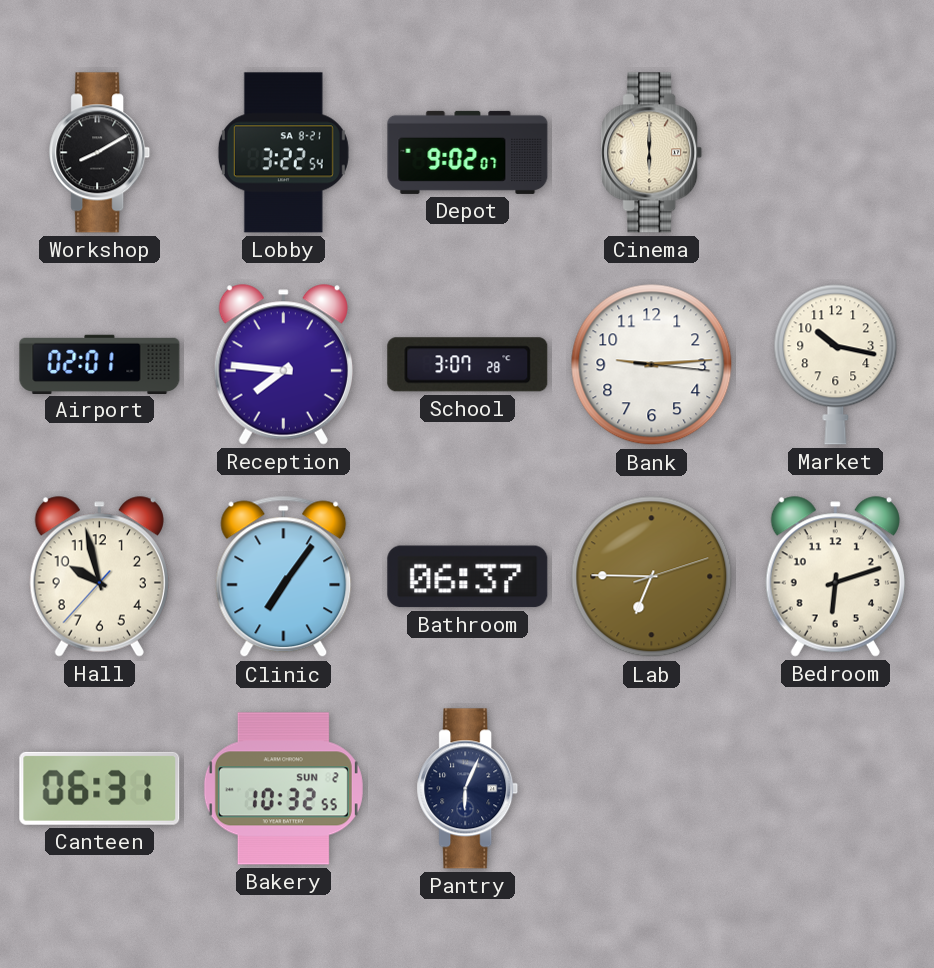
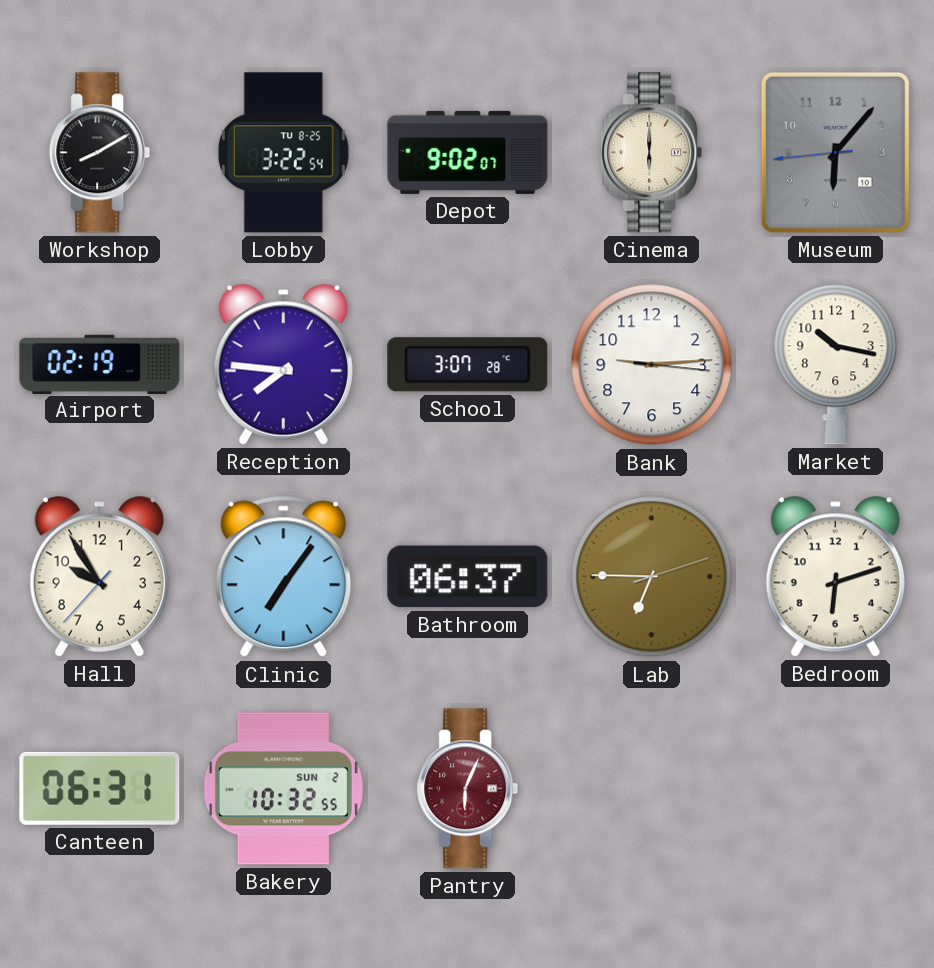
Lobby date: SA 8-21 -> TU 8-25
Museum: none -> 6:06
Airport: 02:01 -> 02:19
Hall: 9:57 -> 9:54
Pantry dial: navy -> burgundy
